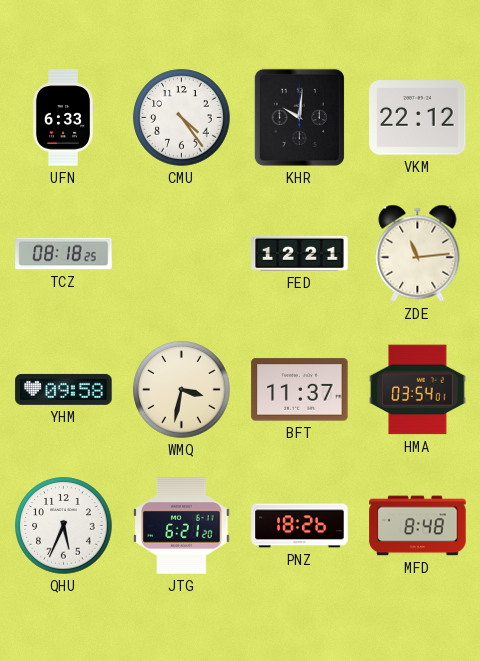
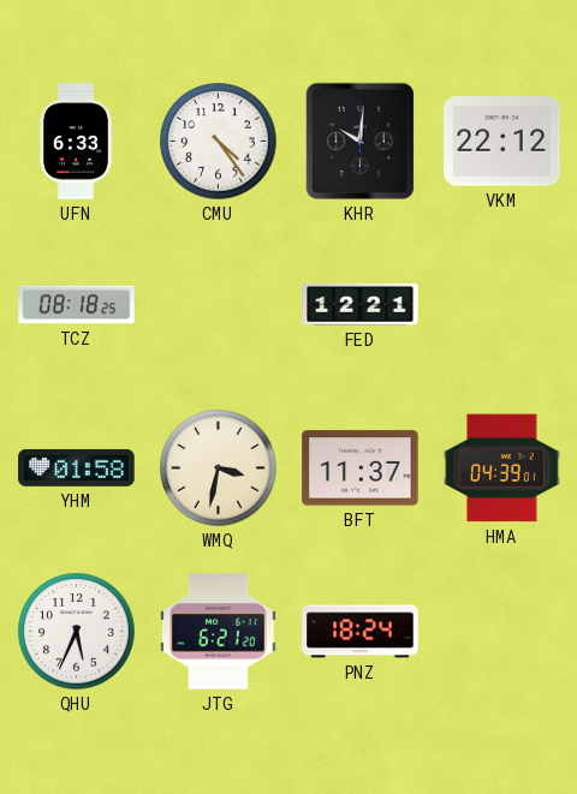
ZDE: 11:14 -> none
YHM: 09:58 -> 01:58
HMA: 03:54 -> 04:39
PNZ: 18:26 -> 18:24
MFD: 8:48 -> none
